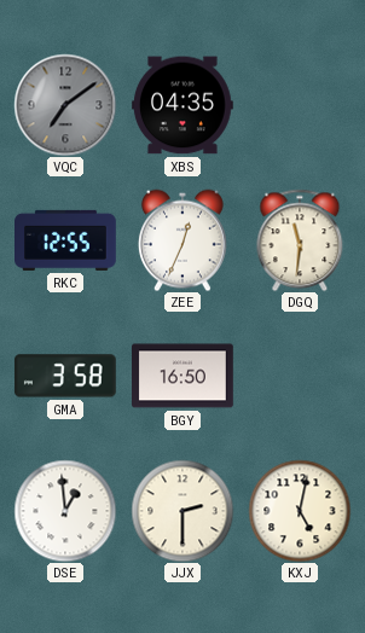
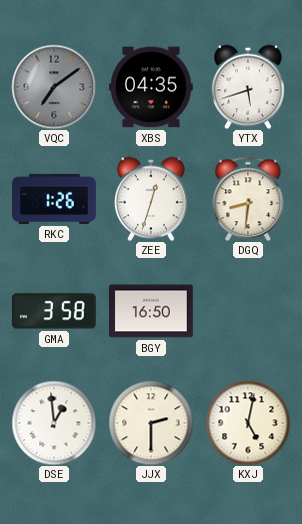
YTX: none -> 5:42
RKC: 12:55 -> 1:26
ZEE: 12:34 -> 12:33
DGQ: 11:31 -> 8:31
